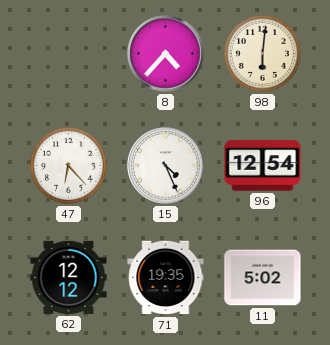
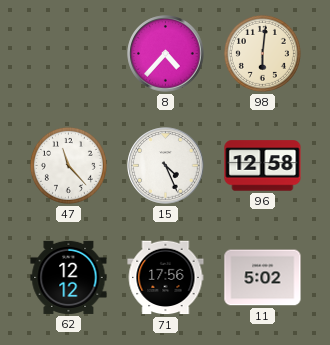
47: 6:23 -> 11:23
96: 12:54 -> 12:58
71: 19:35 -> 17:56
